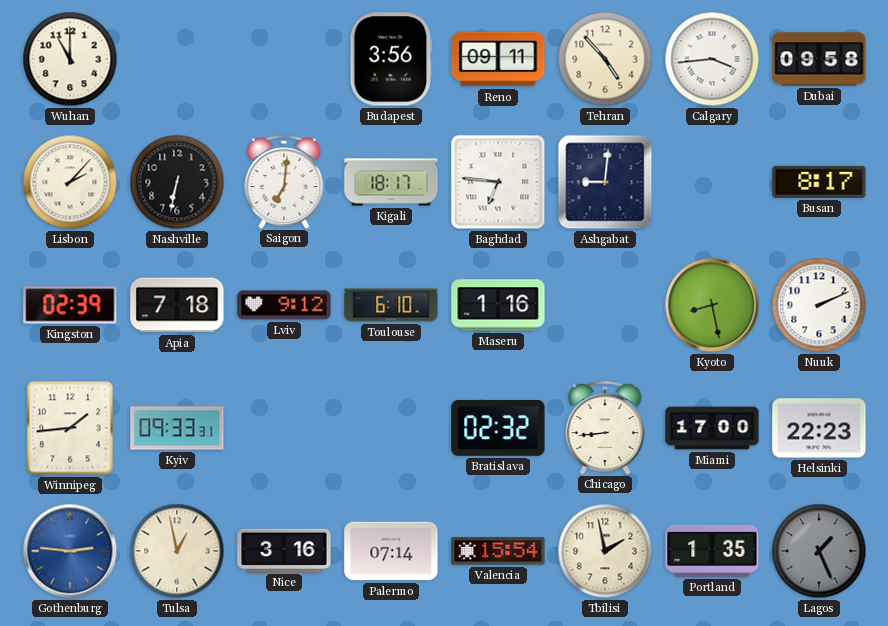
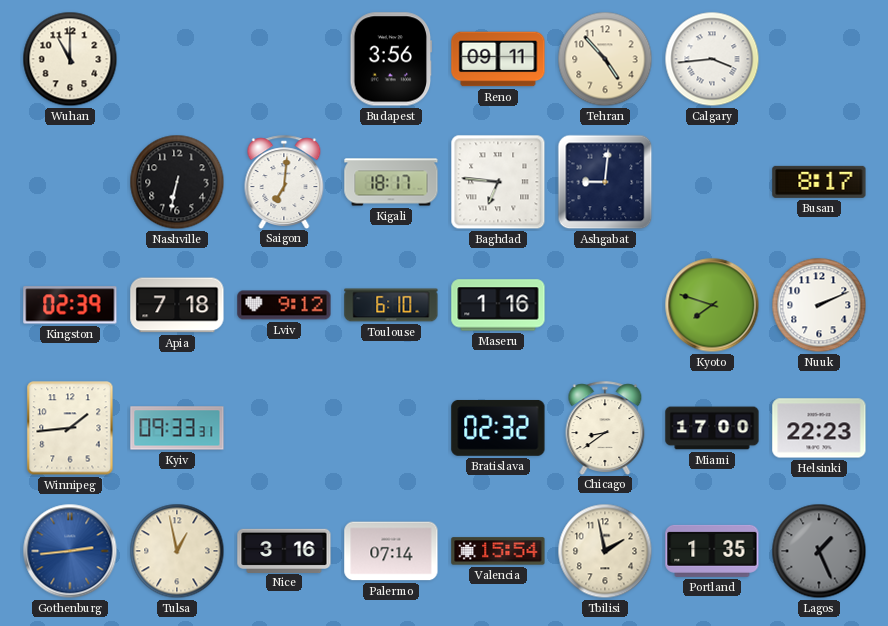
Dubai: 09:58 -> none
Lisbon: 2:07 -> none
Kyoto: 8:28 -> 7:48
Chicago: 8:44 -> 8:39
Gothenburg: 2:46 -> 2:44
